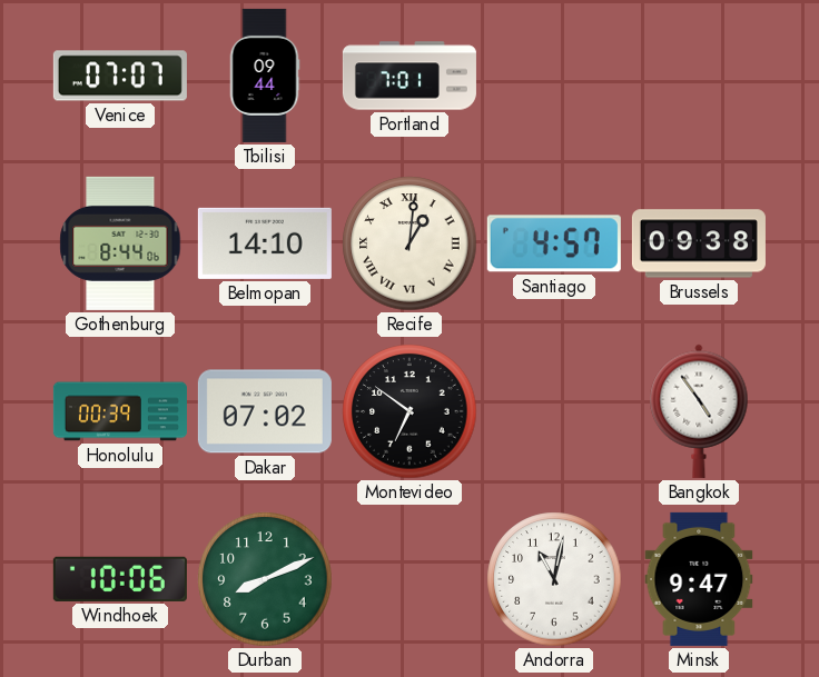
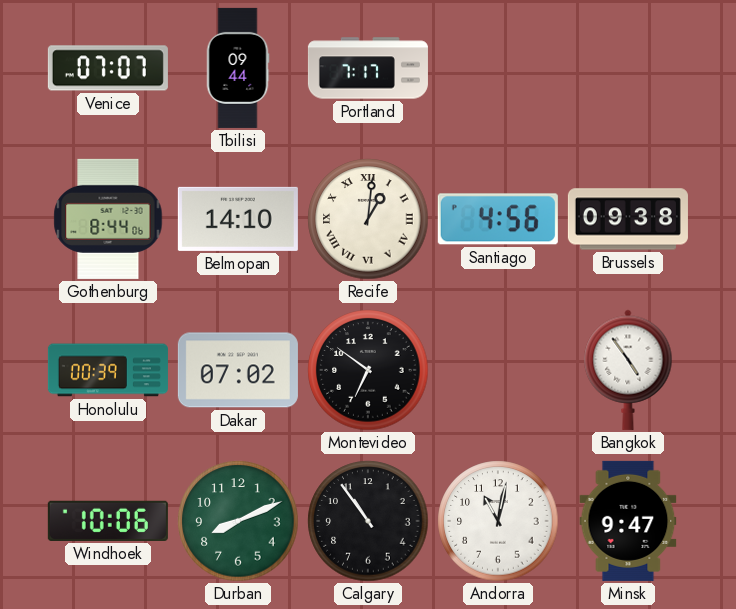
Portland: 7:01 -> 7:17
Santiago: 4:57 -> 4:56
Calgary: none -> 10:54
